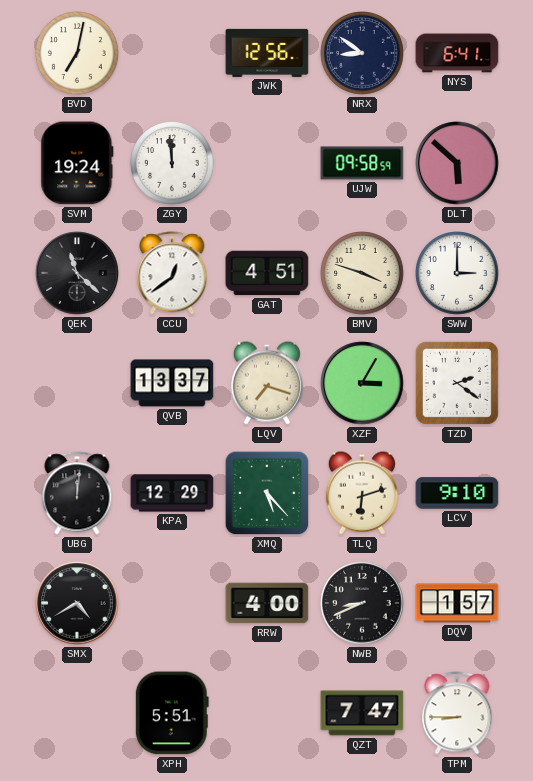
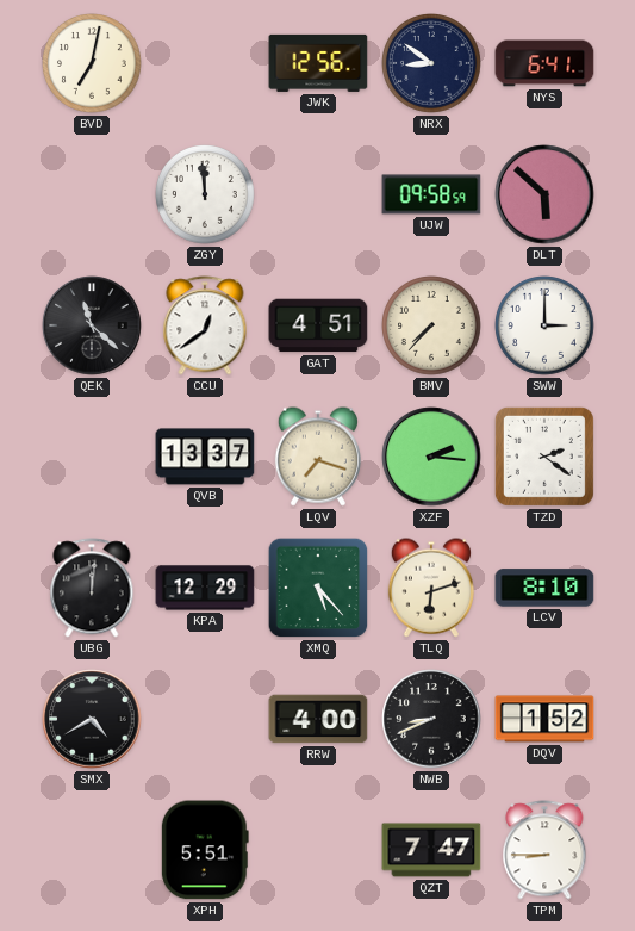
SVM: 19:24 -> none
BMV: 3:48 -> 7:37
XZF: 3:05 -> 2:16
LCV: 9:10 -> 8:10
DQV: 1:57 -> 1:52
